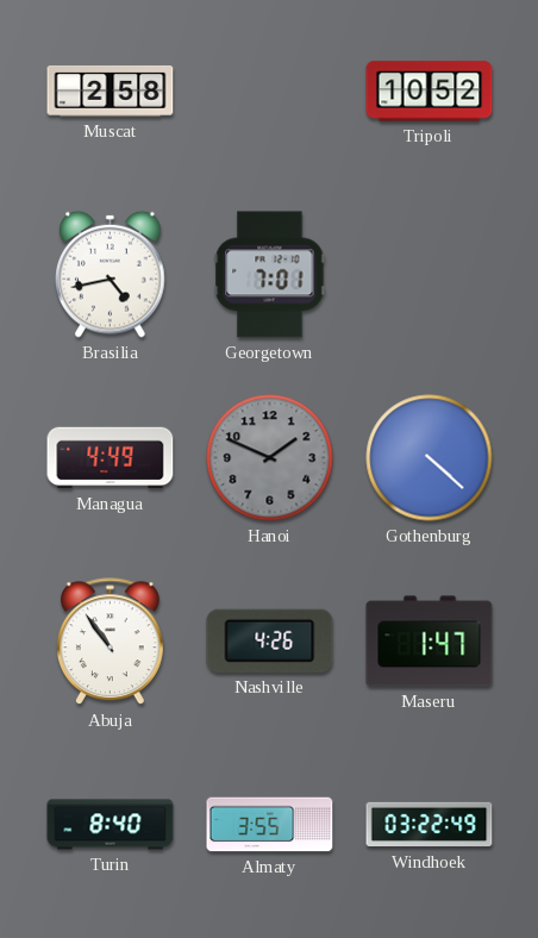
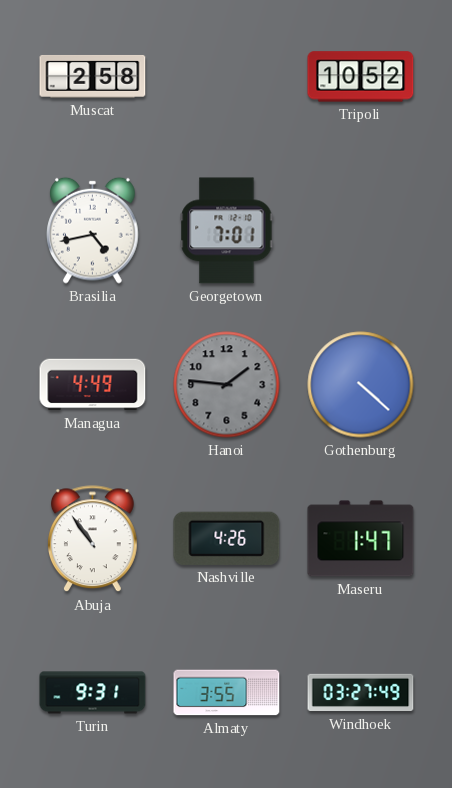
Hanoi: 1:49 -> 1:46
Turin: 8:40 -> 9:31
Windhoek: 03:22 -> 03:27
